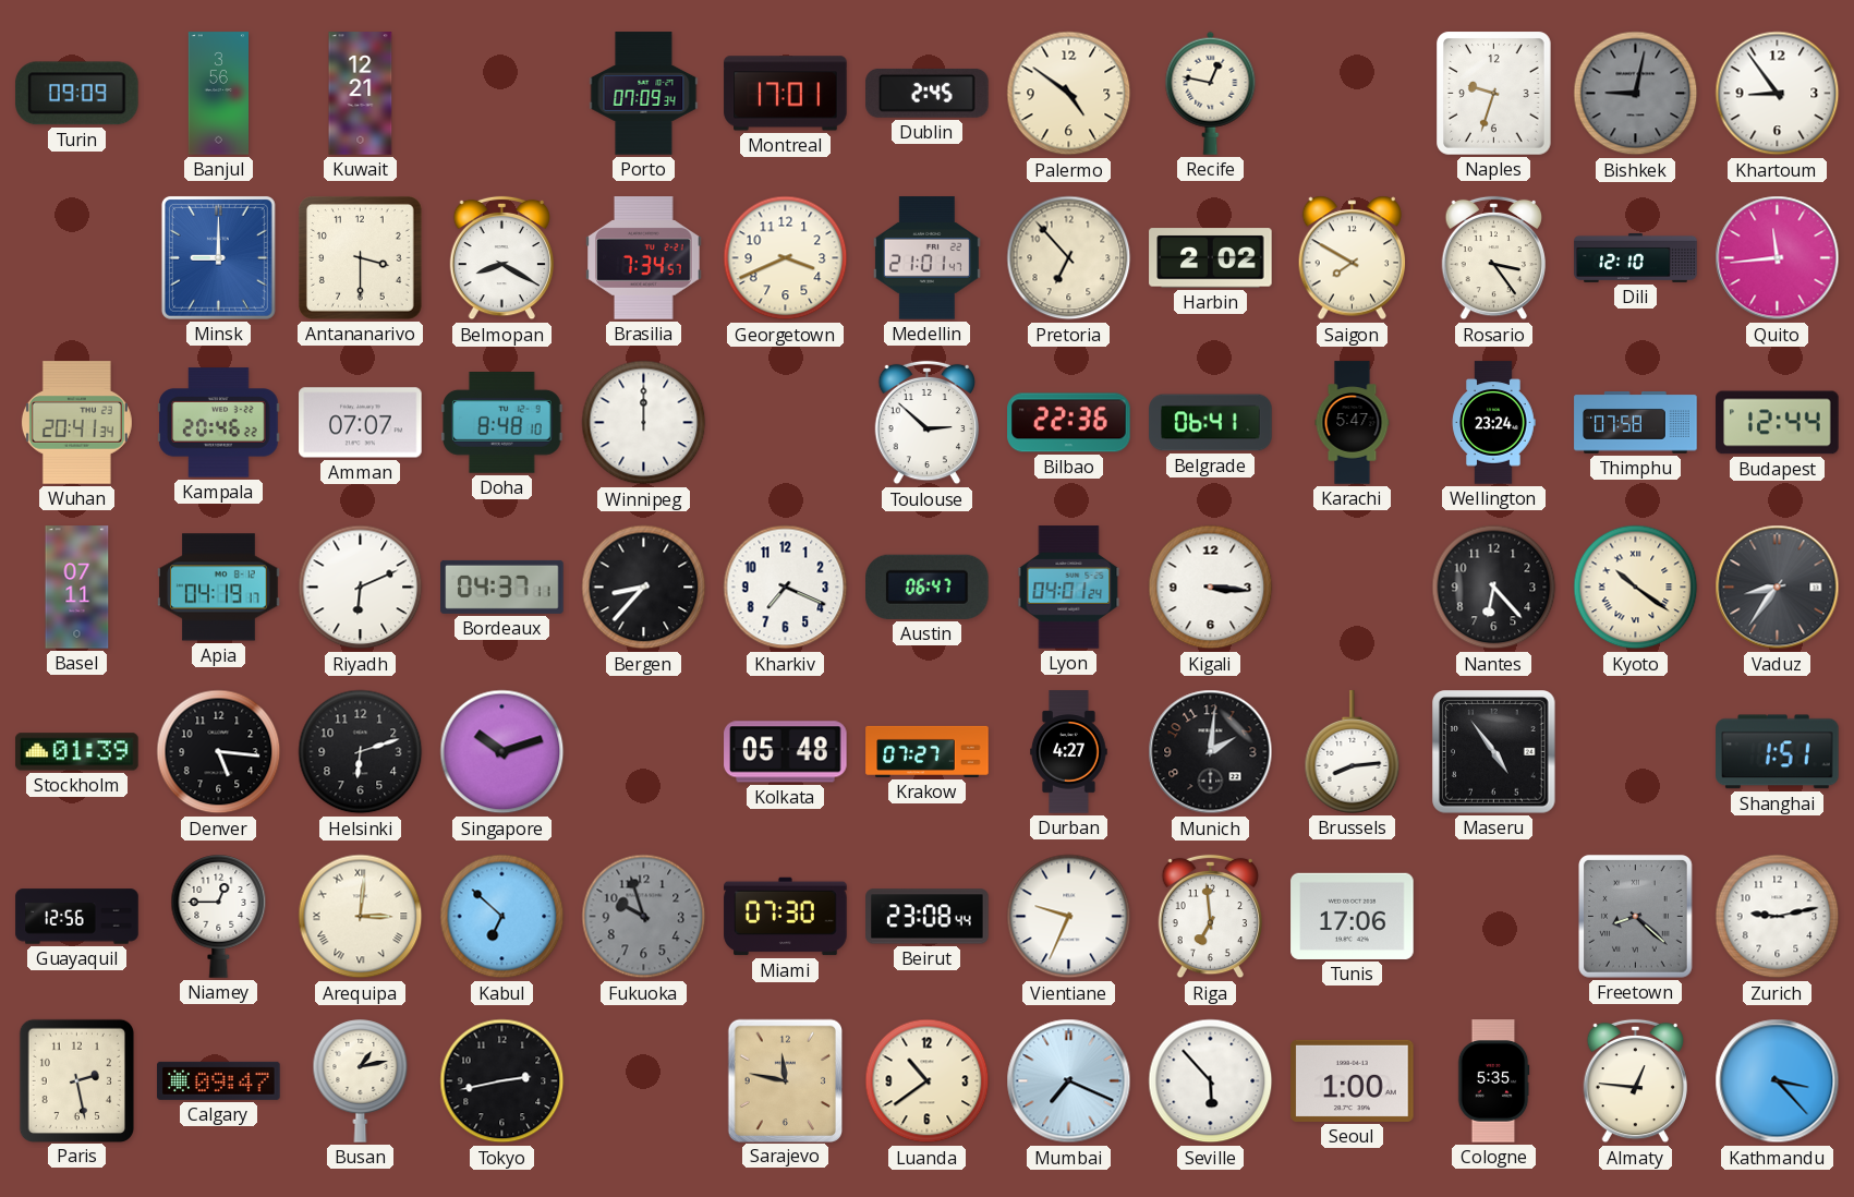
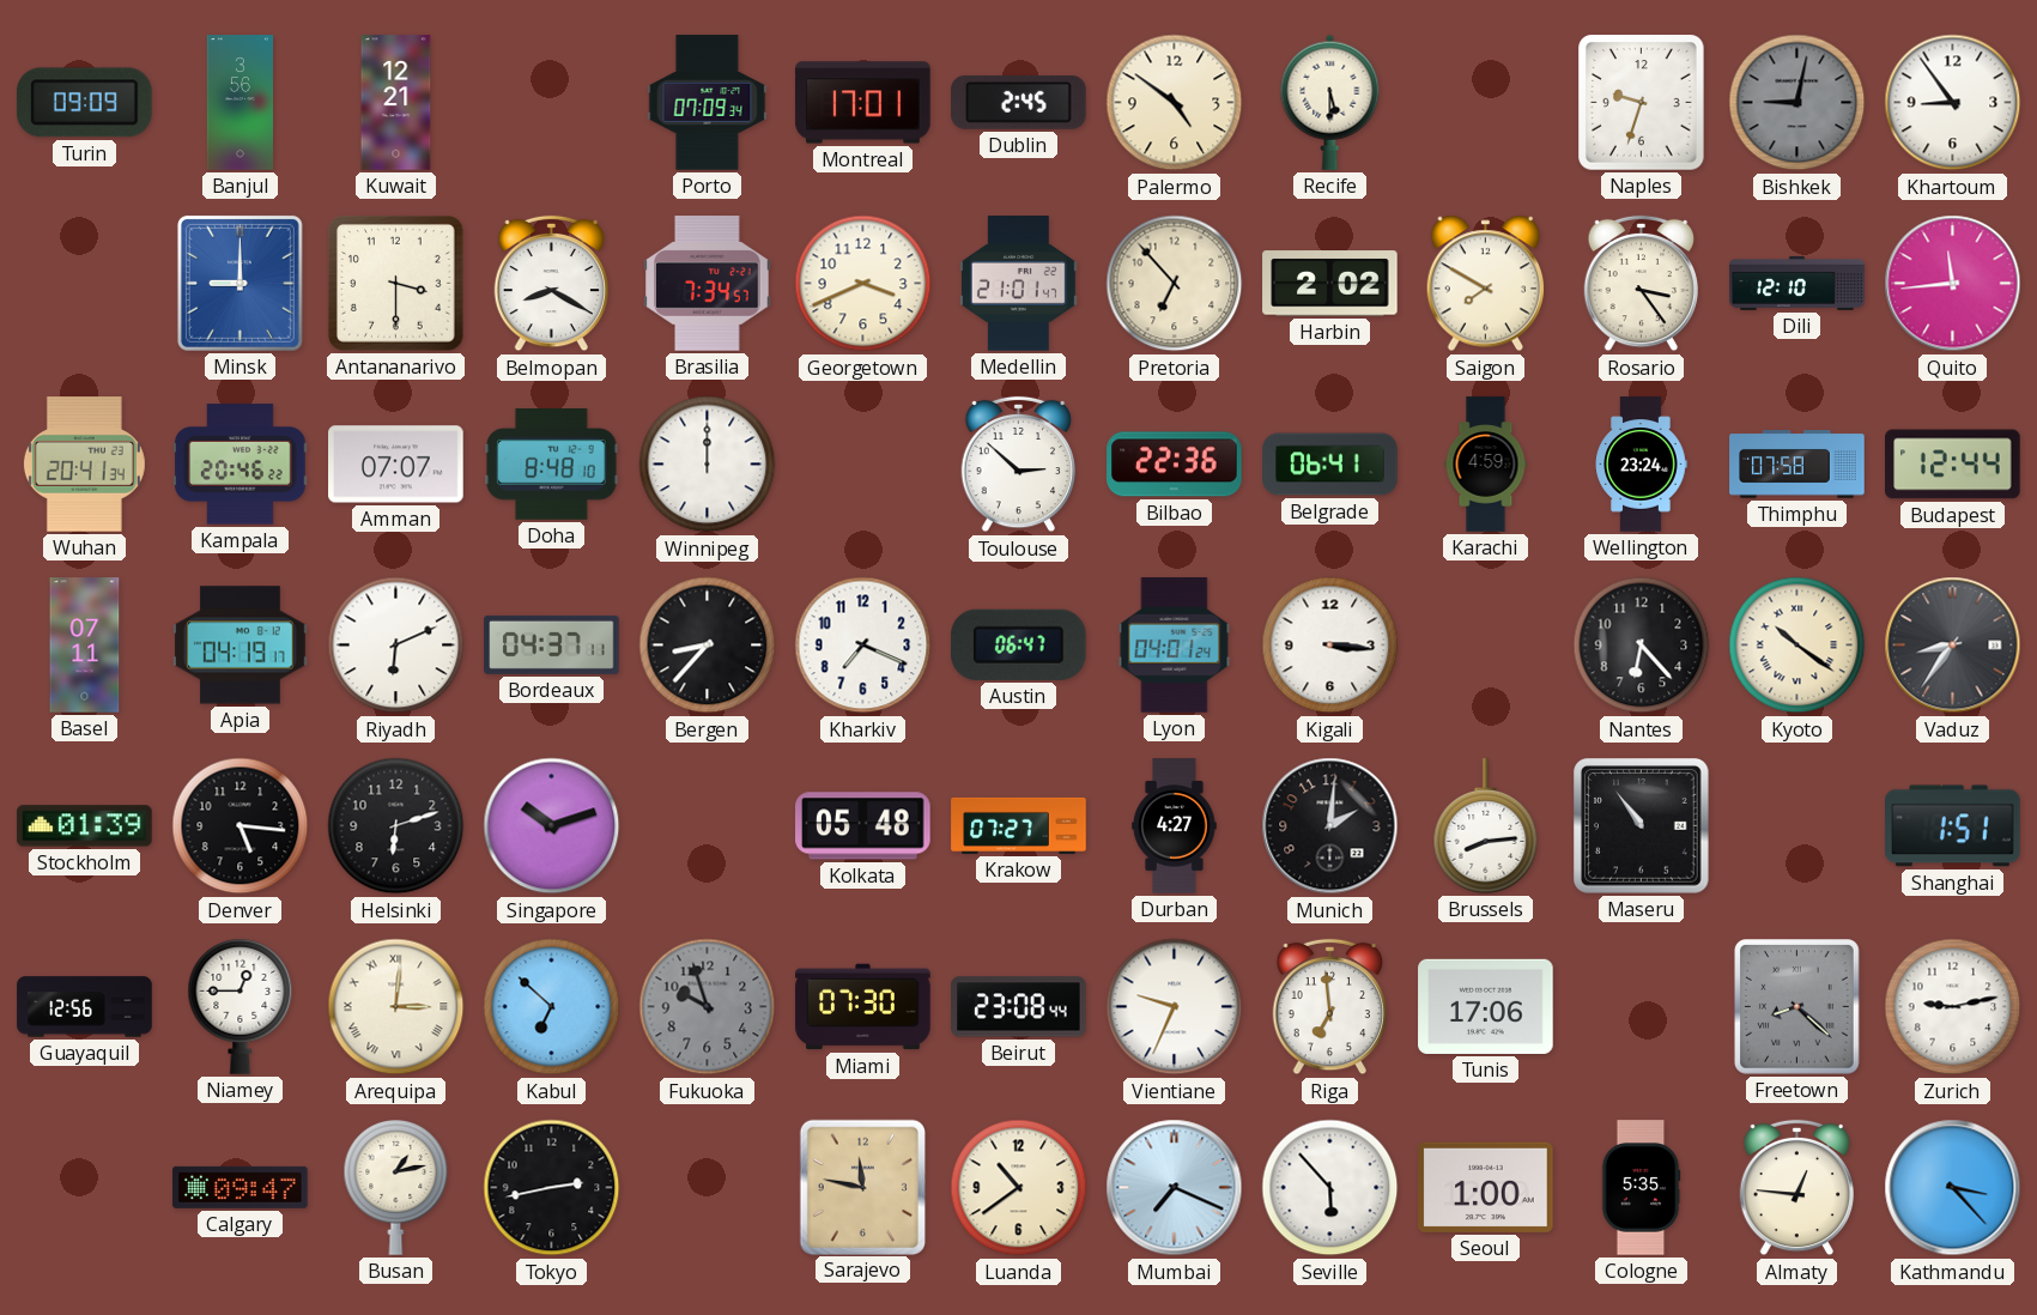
Recife: 12:47 -> 5:30
Karachi: 5:47 -> 4:59
Maseru: 4:54 -> 10:54
Paris: 2:28 -> none
